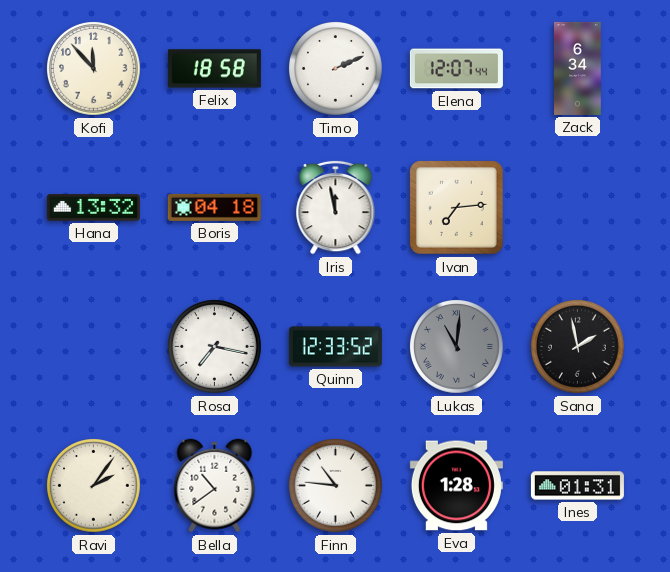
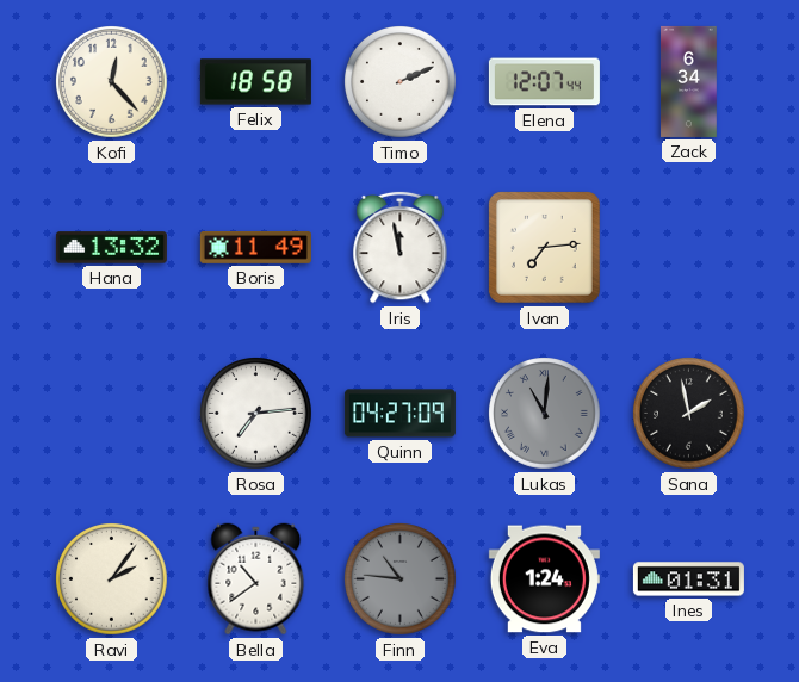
Kofi: 11:53 -> 12:23
Boris: 04:18 -> 11:49
Rosa: 7:17 -> 7:14
Quinn: 12:33 -> 04:27
Finn dial: white -> grey
Eva: 1:28 -> 1:24
